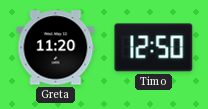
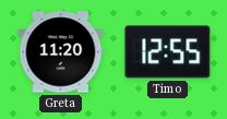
Timo: 12:50 -> 12:55
